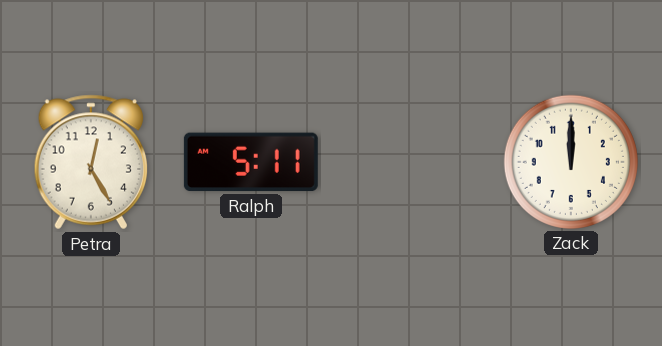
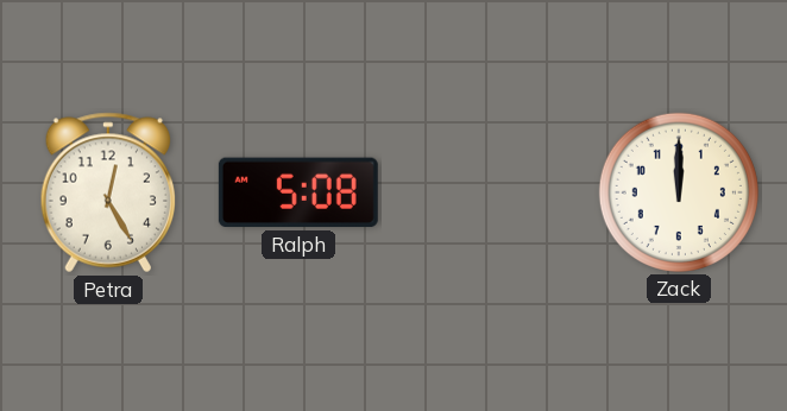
Ralph: 5:11 -> 5:08
